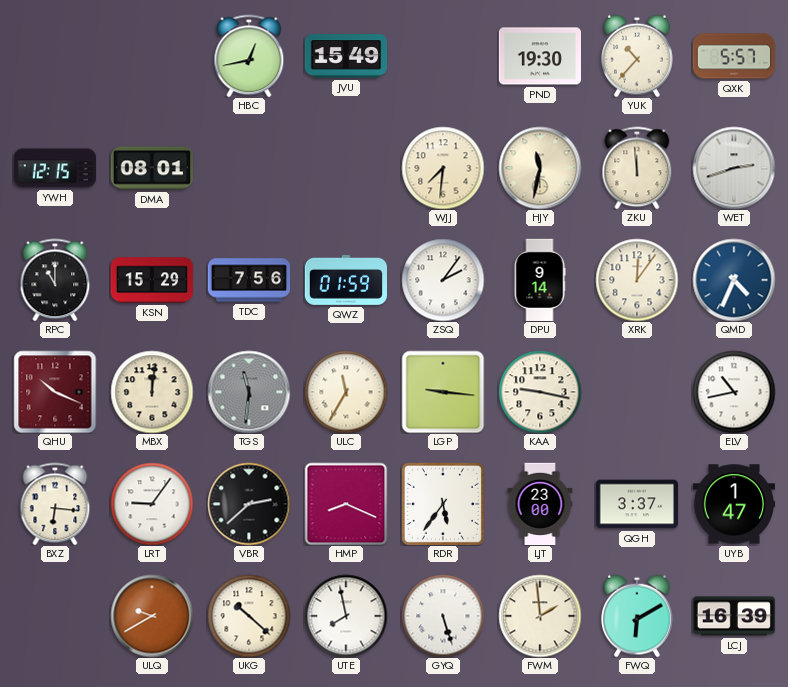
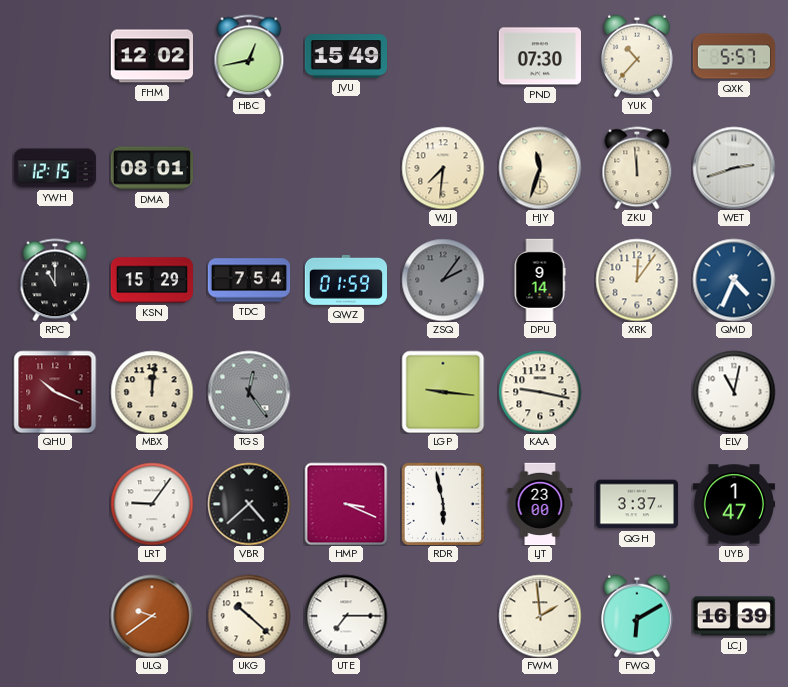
FHM: none -> 12:02
PND: 19:30 -> 07:30
HJY: 11:32 -> 11:33
TDC: 7:56 -> 7:54
ZSQ dial: white -> grey
TGS: 11:31 -> 12:24
ULC: 11:35 -> none
ELV: 10:43 -> 11:02
BXZ: 6:16 -> none
VBR: 2:38 -> 4:38
HMP: 8:19 -> 3:19
RDR: 5:36 -> 5:58
ULQ: 9:40 -> 9:39
UTE: 7:58 -> 7:15
GYQ: 5:27 -> none
